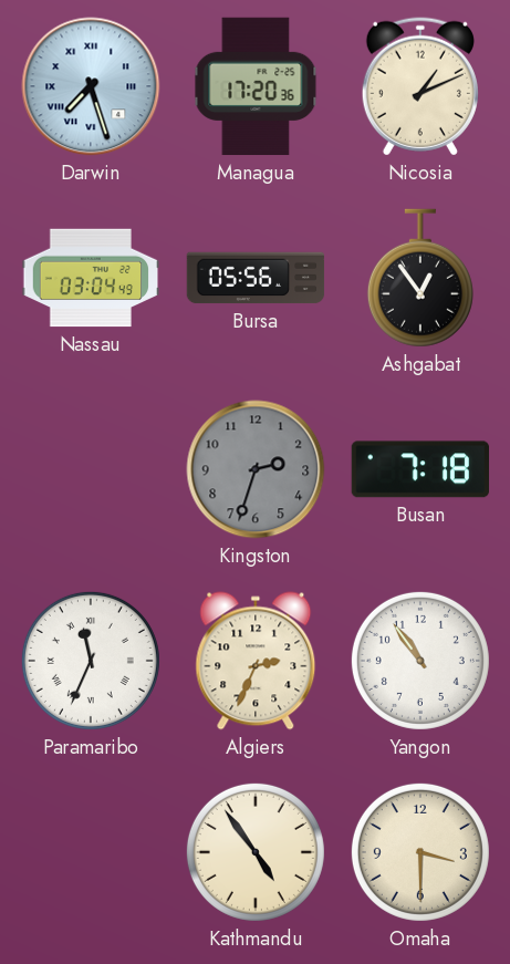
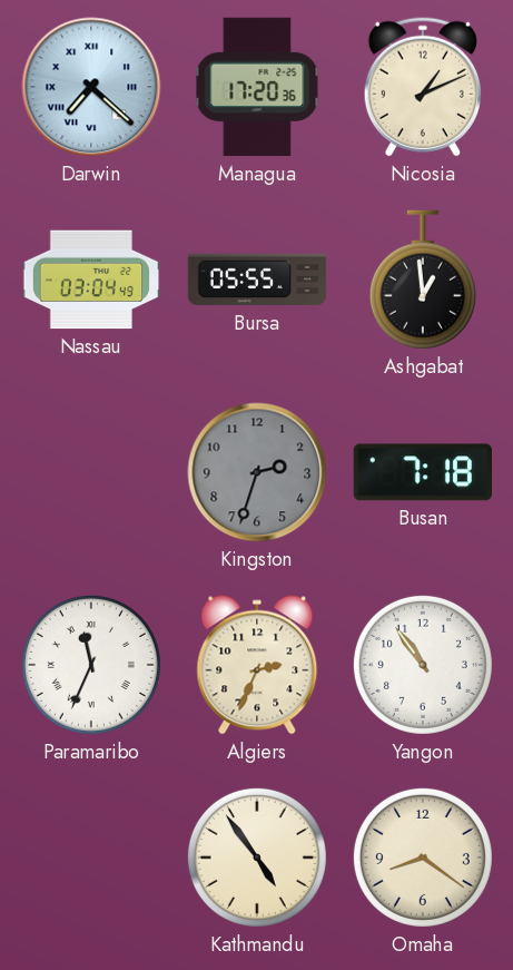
Darwin: 7:27 -> 7:22
Bursa: 05:56 -> 05:55
Ashgabat: 12:54 -> 12:59
Omaha: 3:30 -> 8:21
